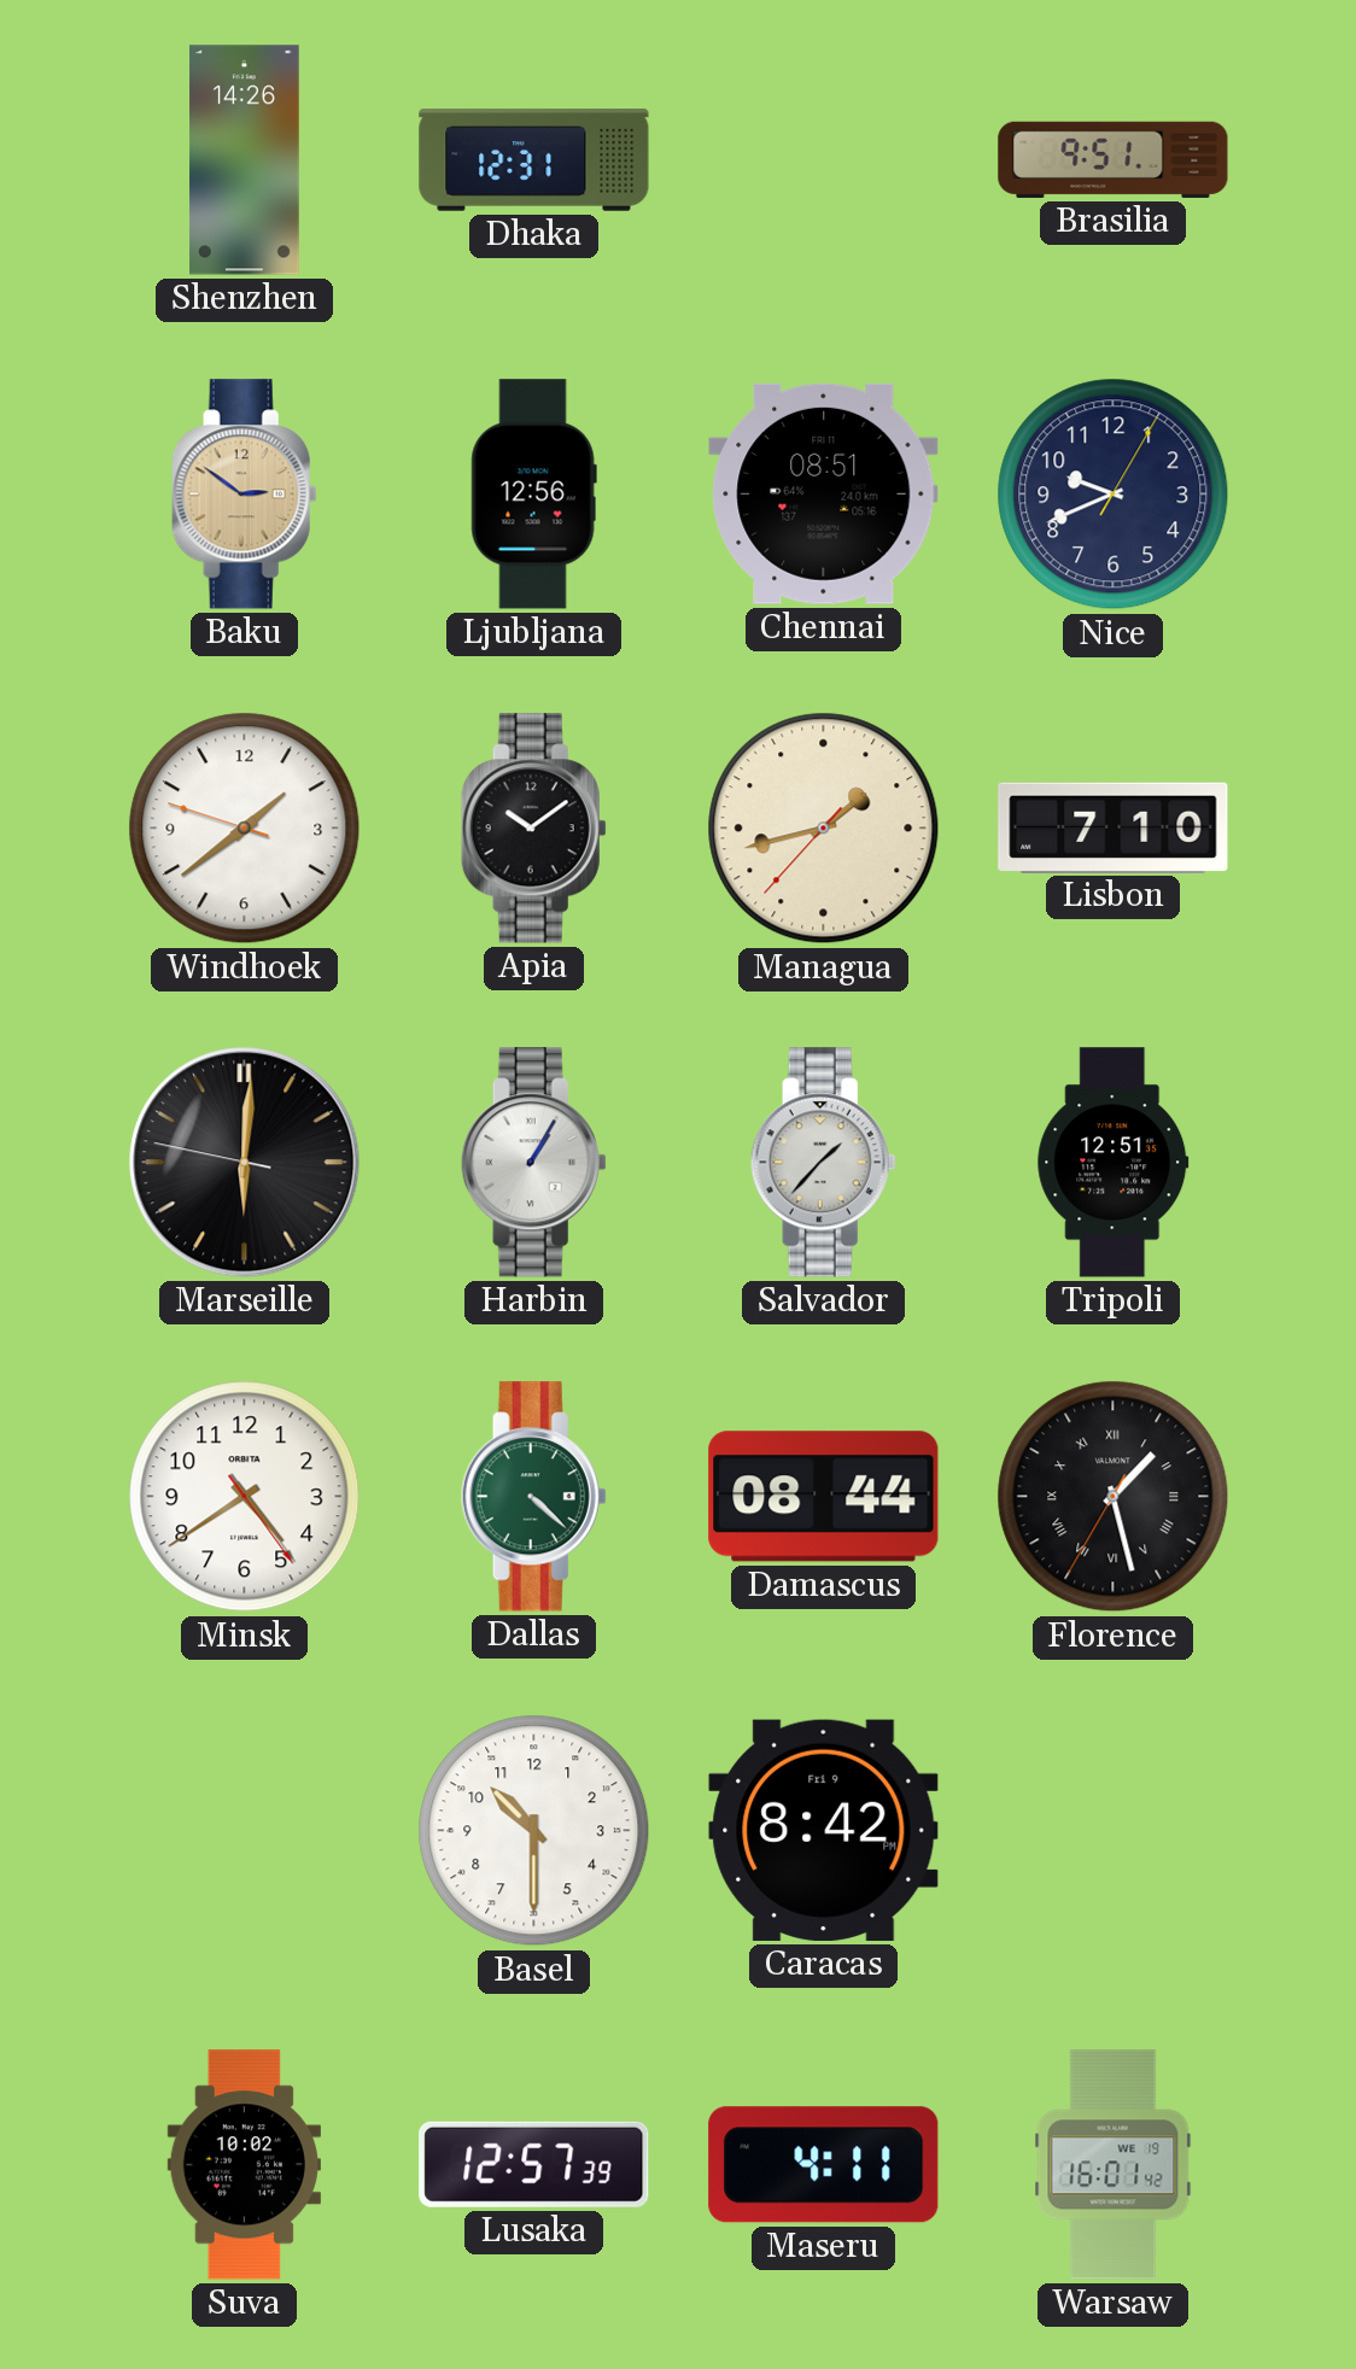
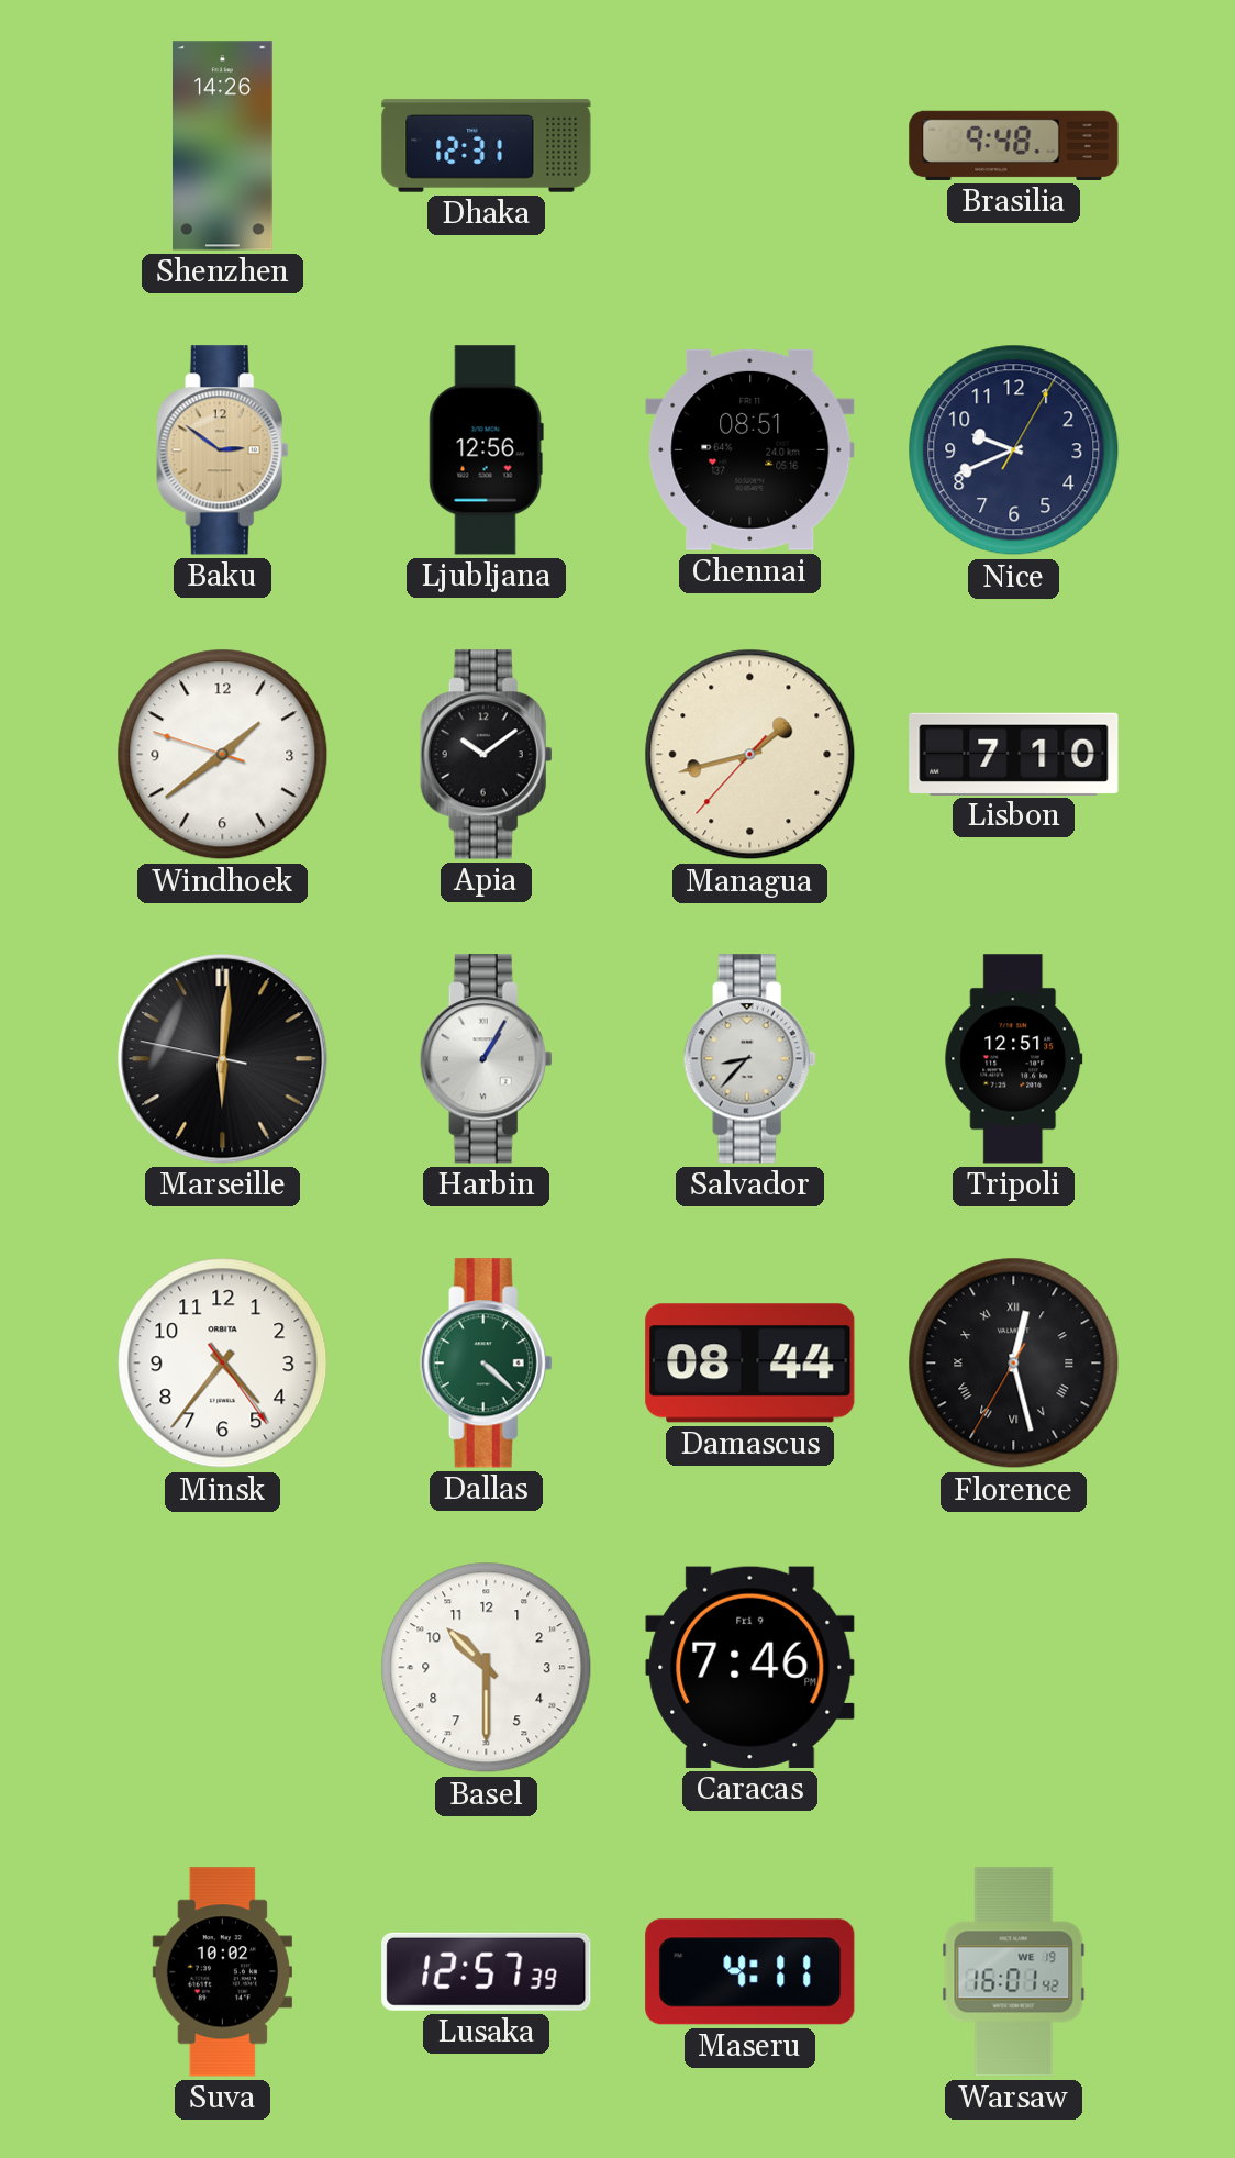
Brasilia: 9:51 -> 9:48
Salvador: 1:37 -> 8:37
Minsk: 4:39 -> 4:36
Florence: 1:27 -> 12:27
Caracas: 8:42 -> 7:46
